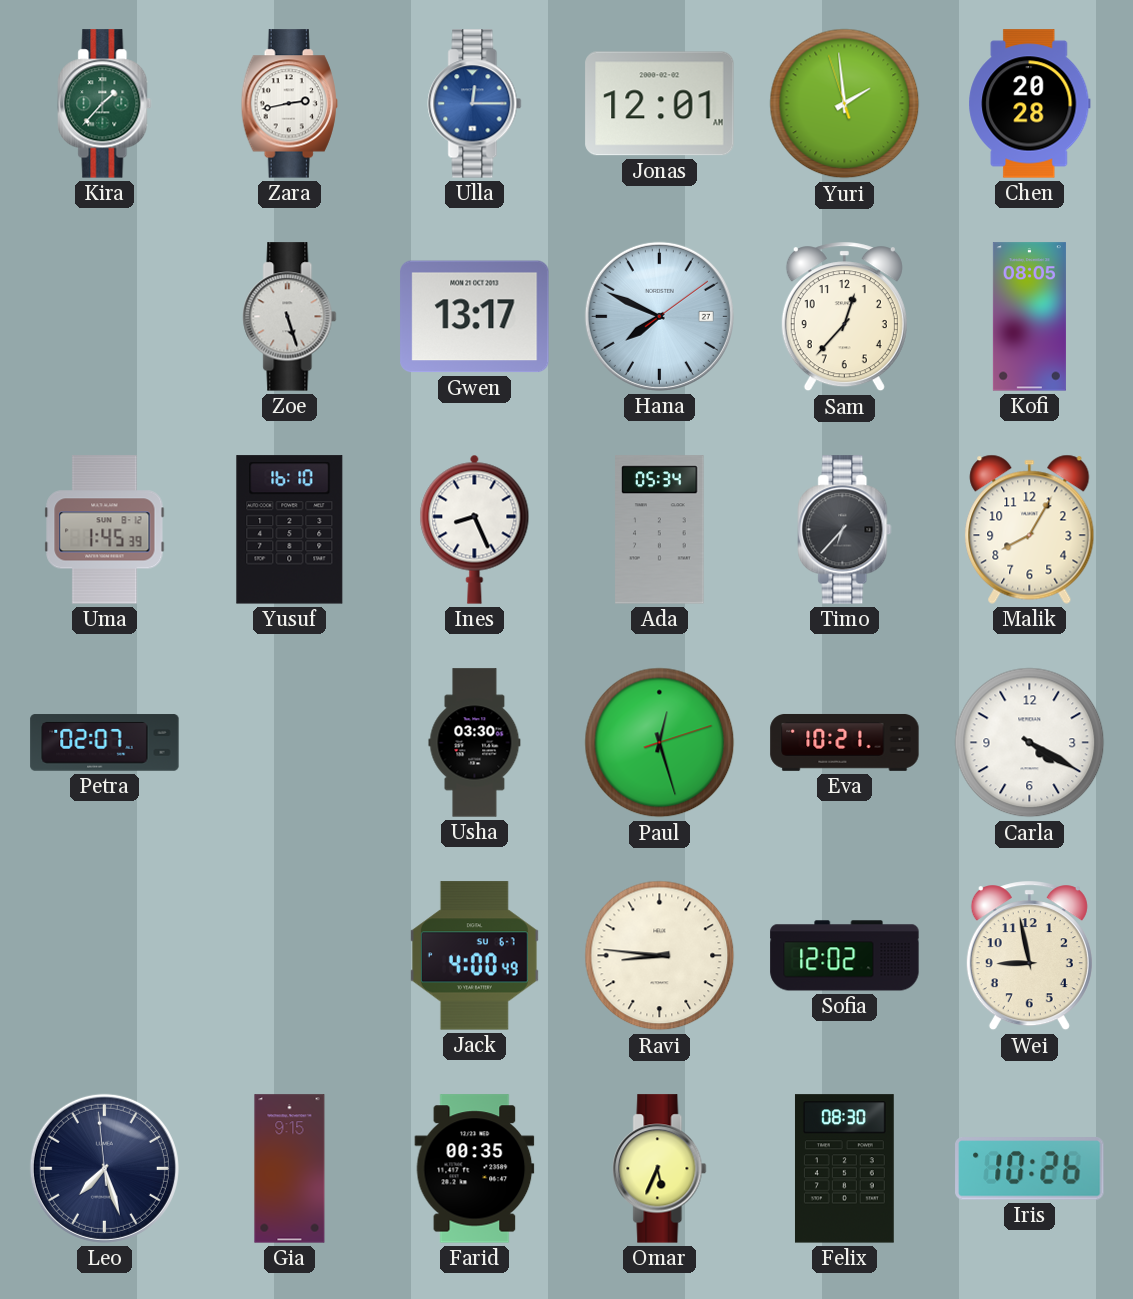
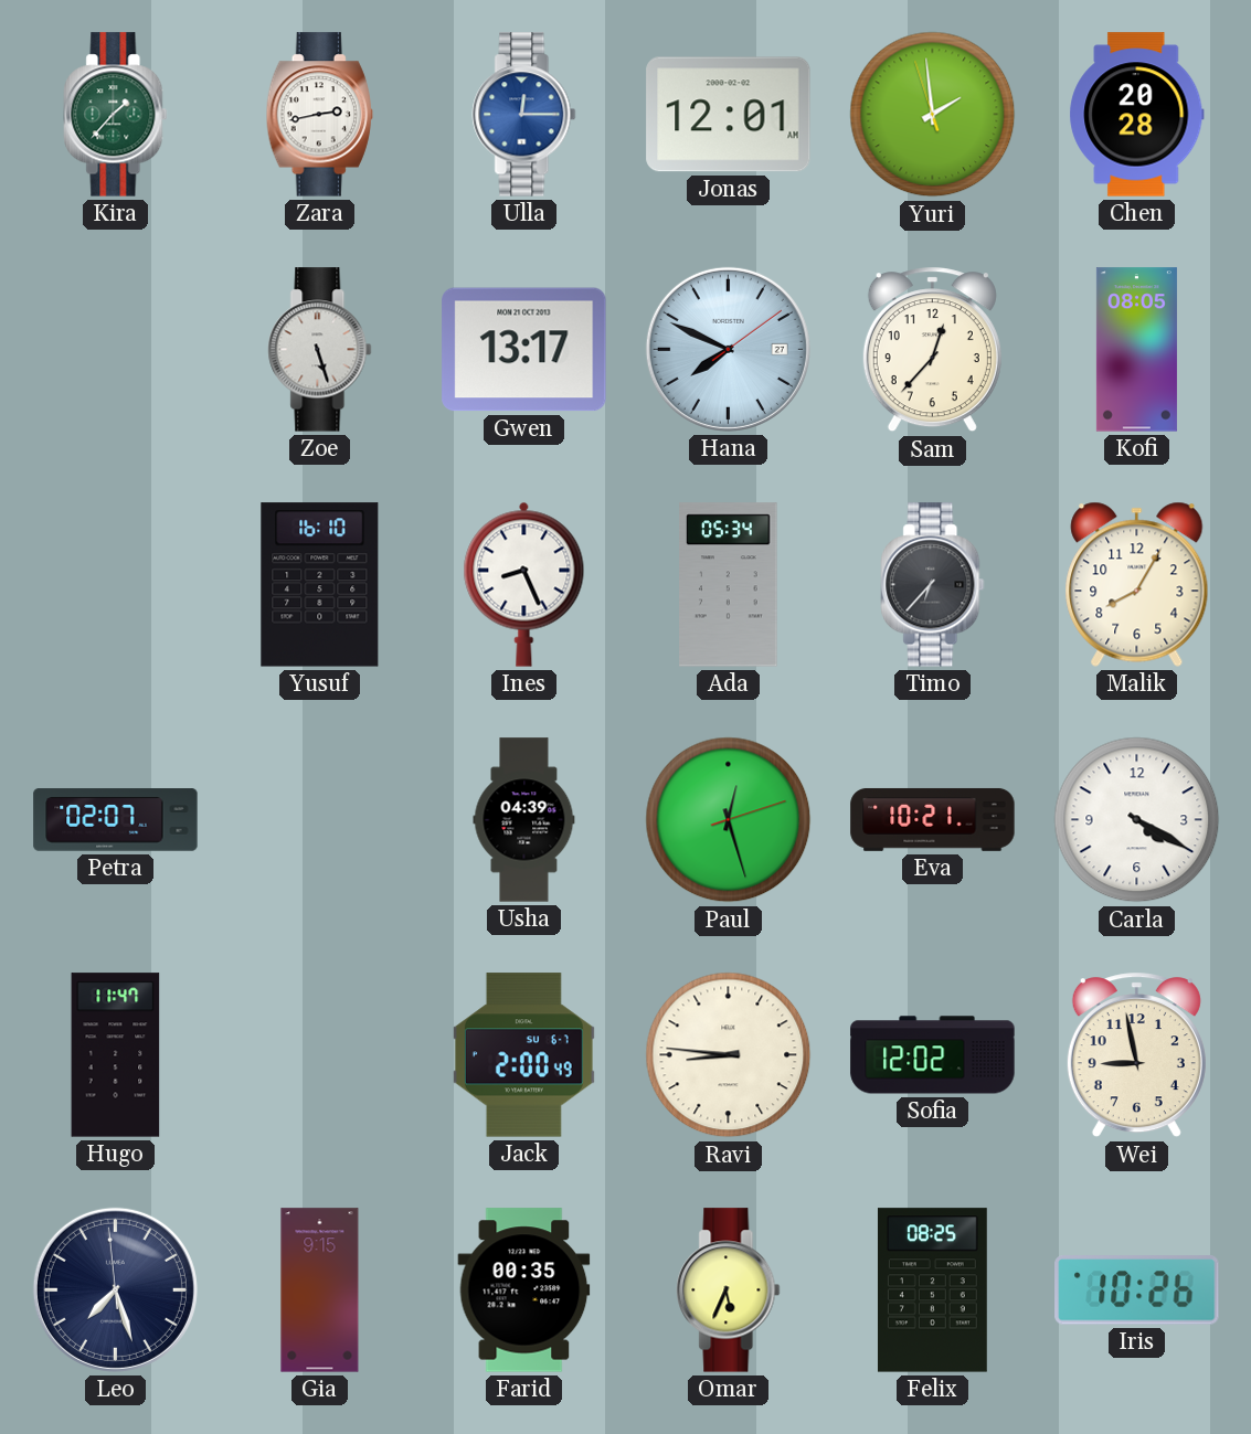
Uma: 1:45 -> none
Usha: 03:30 -> 04:39
Hugo: none -> 11:47
Jack: 4:00 -> 2:00
Felix: 08:30 -> 08:25
